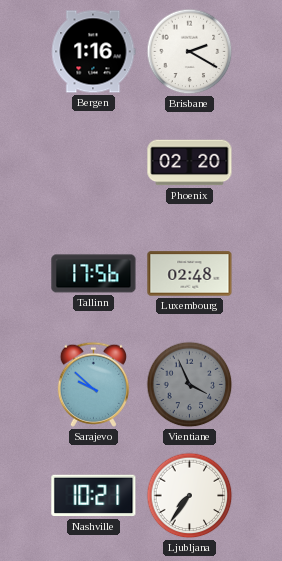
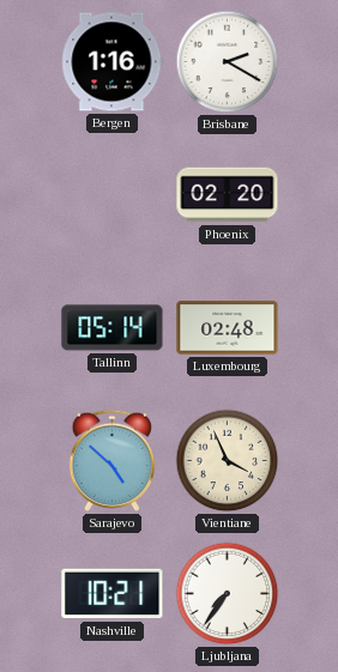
Tallinn: 17:56 -> 05:14
Sarajevo: 9:52 -> 4:52
Vientiane dial: grey -> cream
